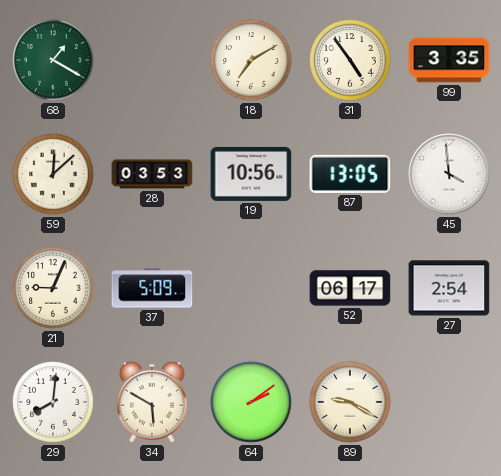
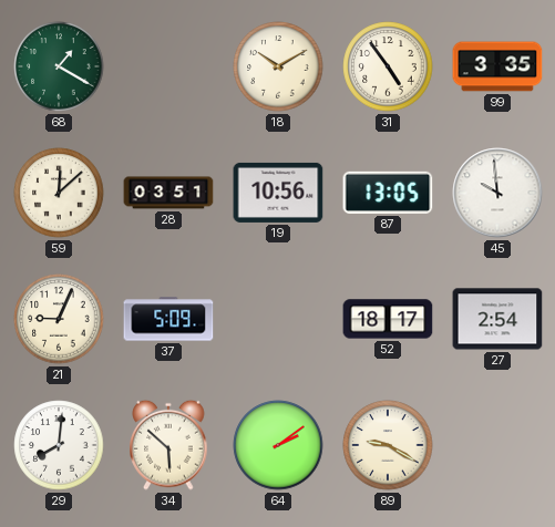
18: 7:10 -> 10:10
28: 03:53 -> 03:51
45: 3:59 -> 9:59
52: 06:17 -> 18:17
34: 5:50 -> 5:52
